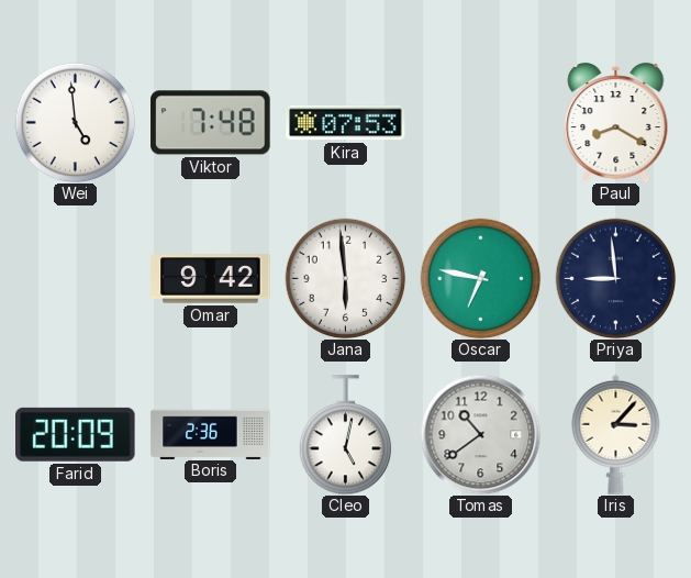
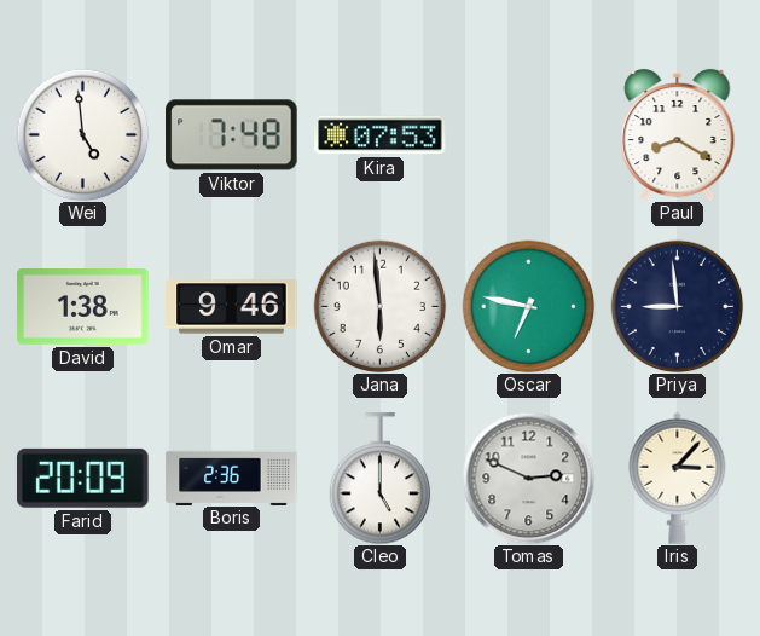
David: none -> 1:38
Omar: 9:42 -> 9:46
Cleo: 5:02 -> 5:00
Tomas: 10:39 -> 2:49
